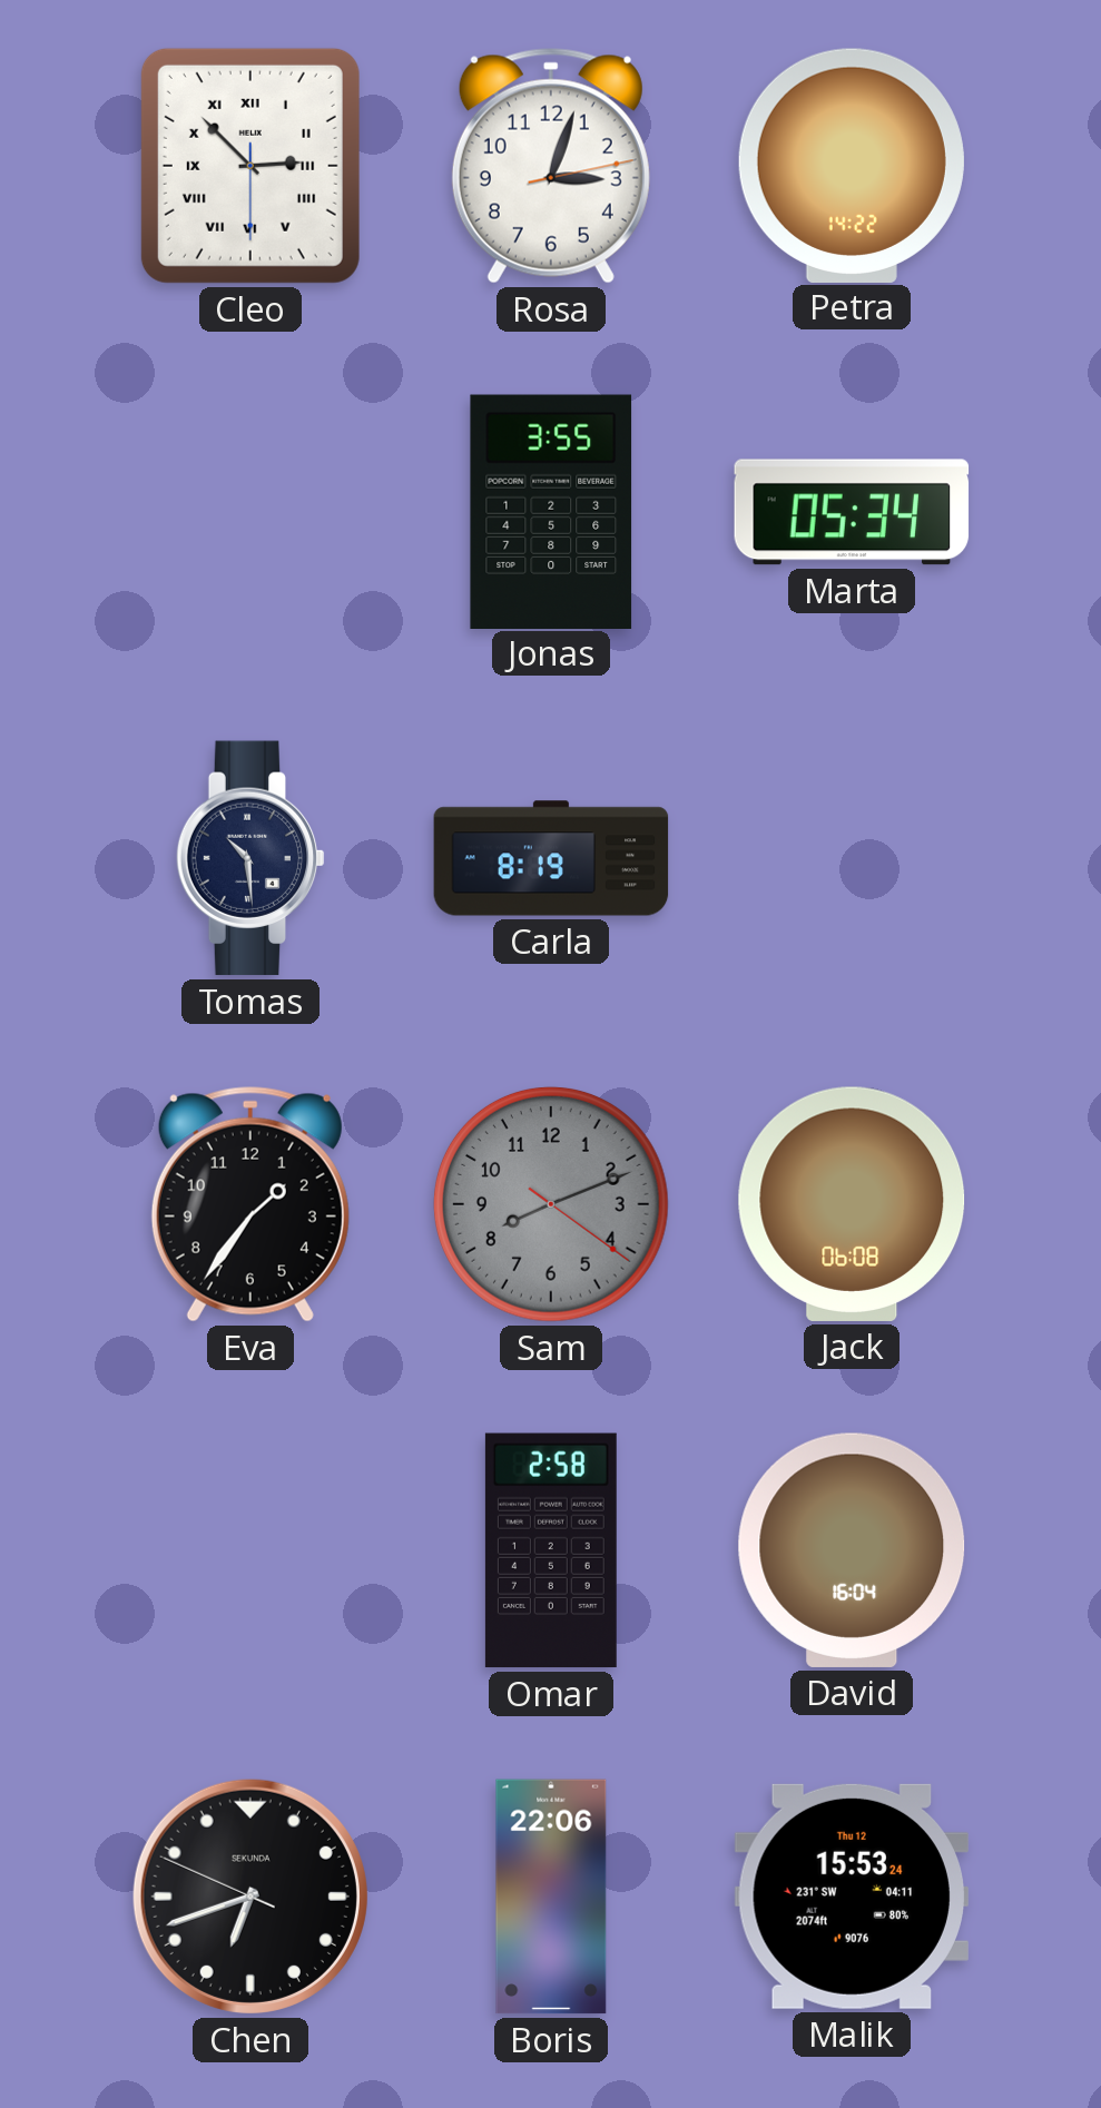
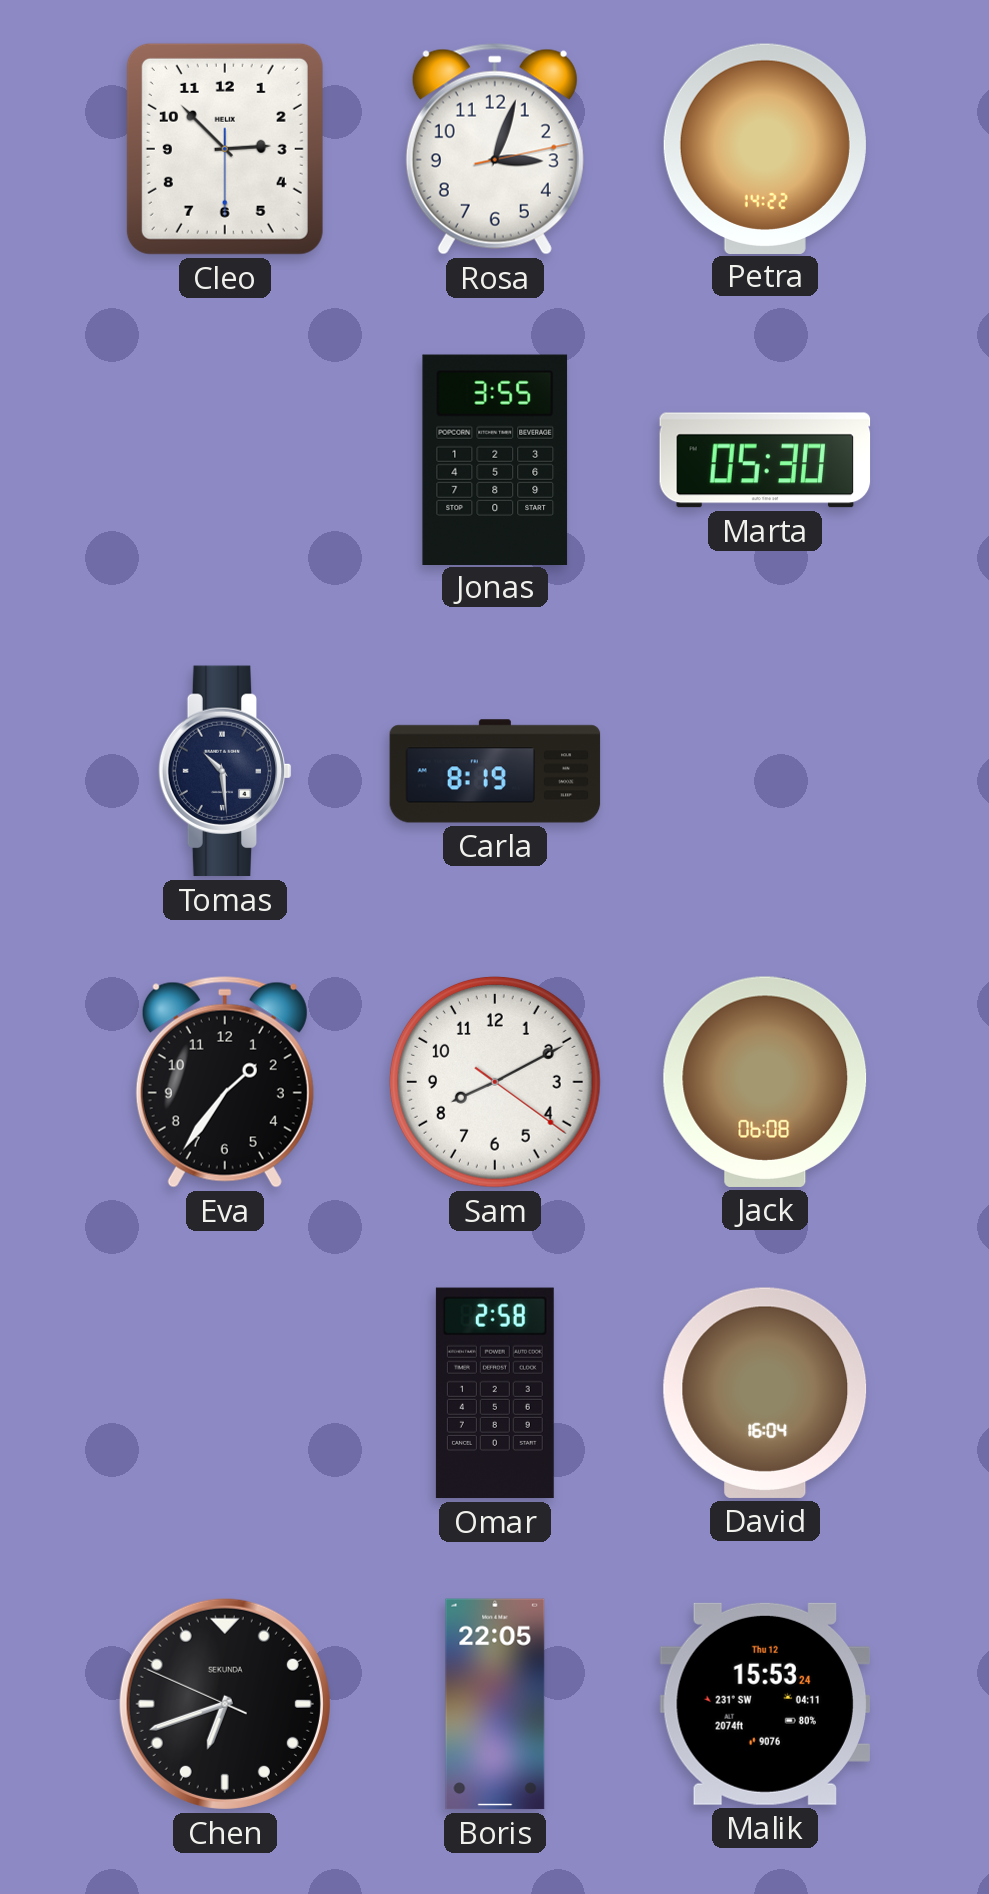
Cleo numerals: Roman -> Arabic
Marta: 05:34 -> 05:30
Sam: 8:11 -> 8:10
Sam dial: grey -> white
Boris: 22:06 -> 22:05
